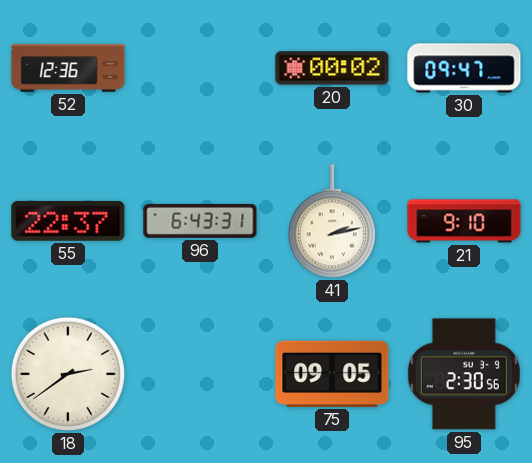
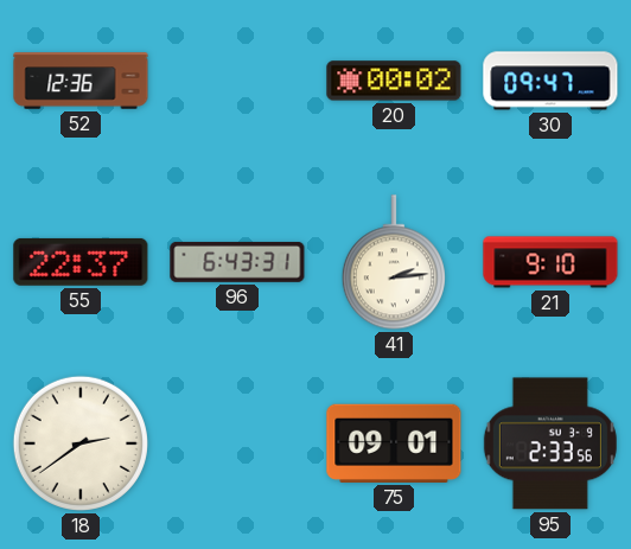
41: 2:13 -> 2:14
75: 09:05 -> 09:01
95: 2:30 -> 2:33
